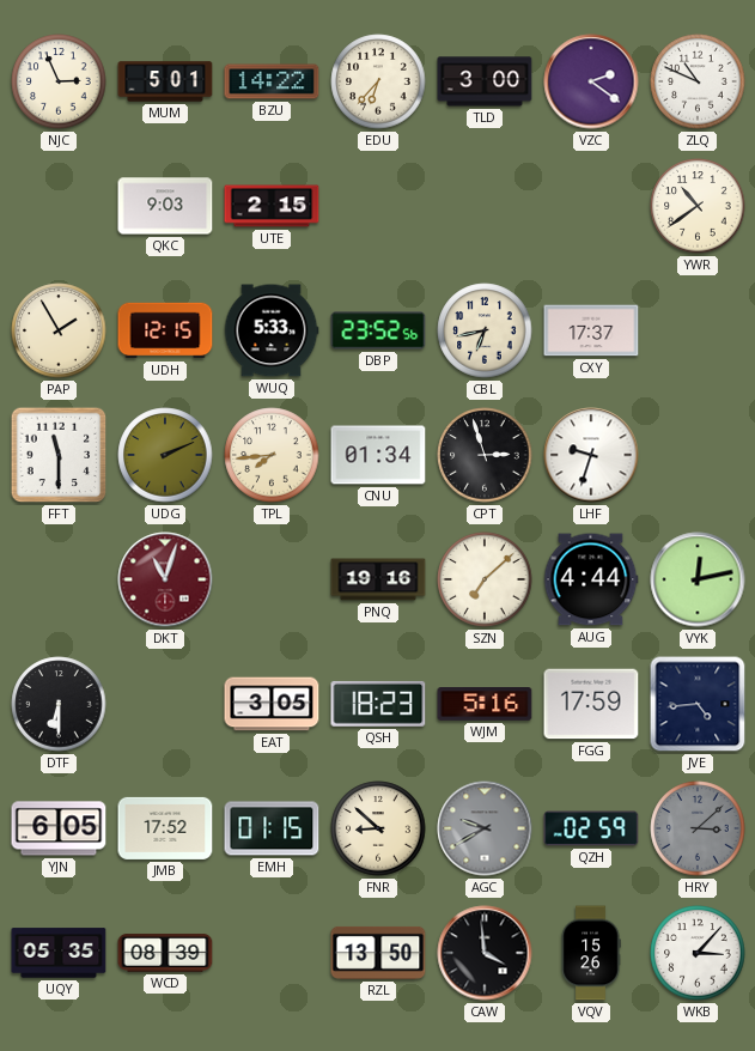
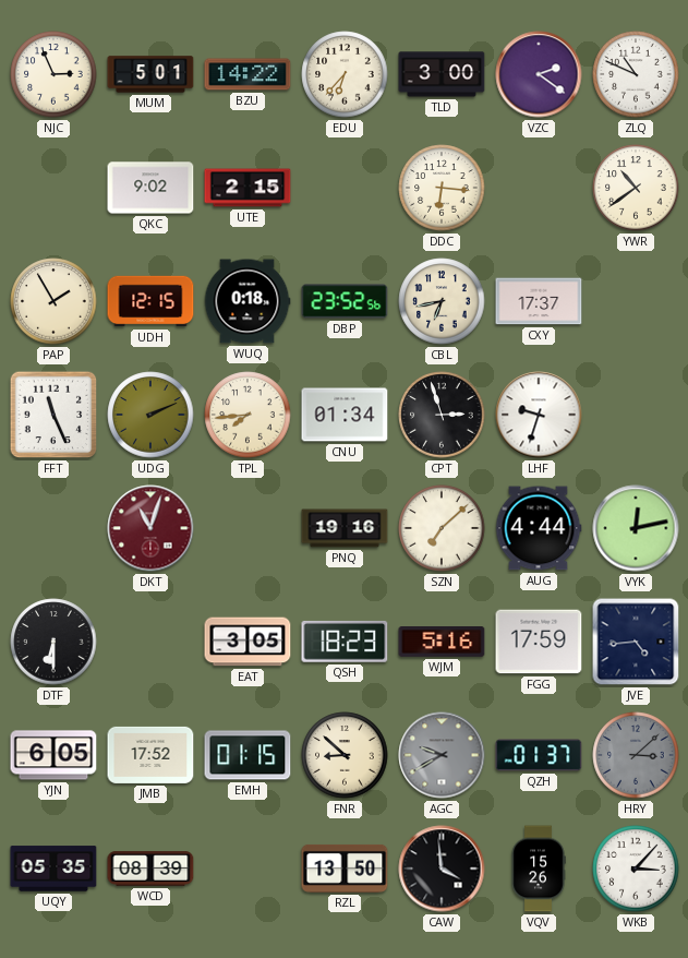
QKC: 9:03 -> 9:02
DDC: none -> 6:16
WUQ: 5:33 -> 0:18
FFT: 11:30 -> 11:26
QZH: 02:59 -> 01:37
